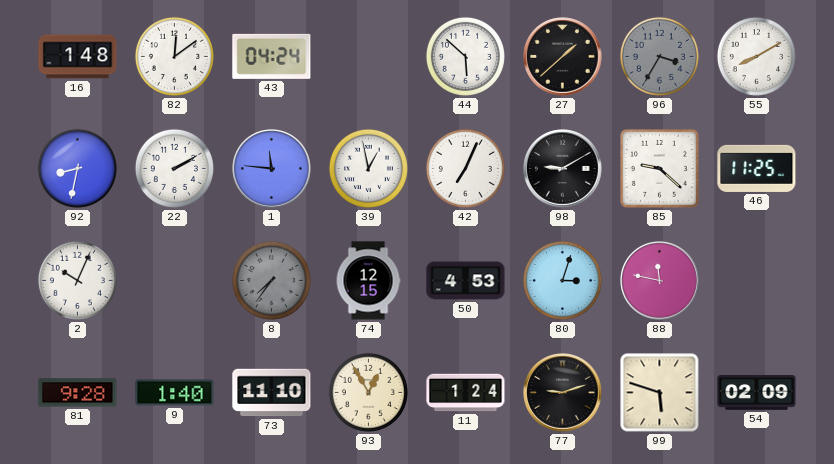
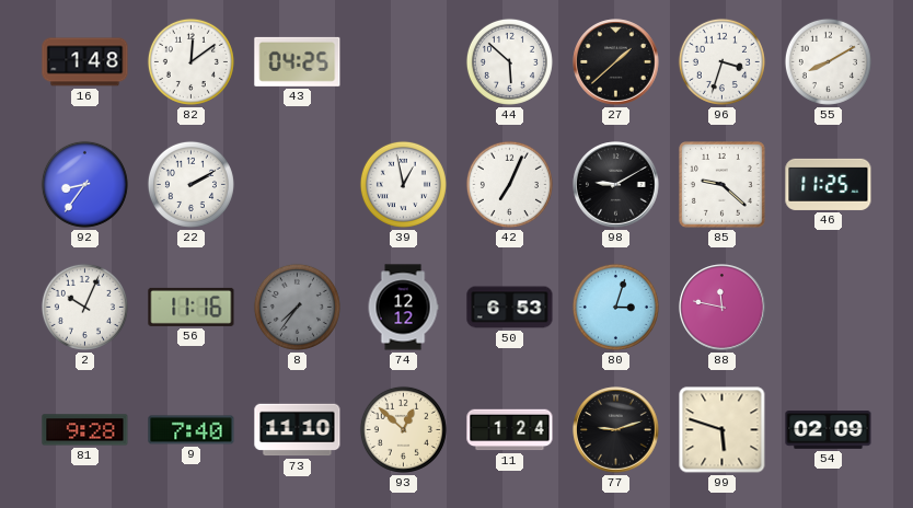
43: 04:24 -> 04:25
96: 3:35 -> 3:33
96 dial: grey -> white
92: 8:32 -> 8:36
1: 11:46 -> none
56: none -> 11:16
74: 12:15 -> 12:12
50: 4:53 -> 6:53
9: 1:40 -> 7:40
93: 12:55 -> 12:52
